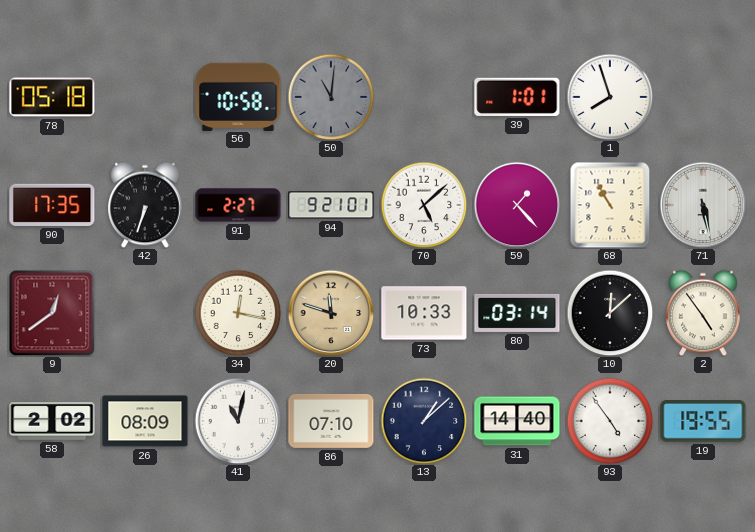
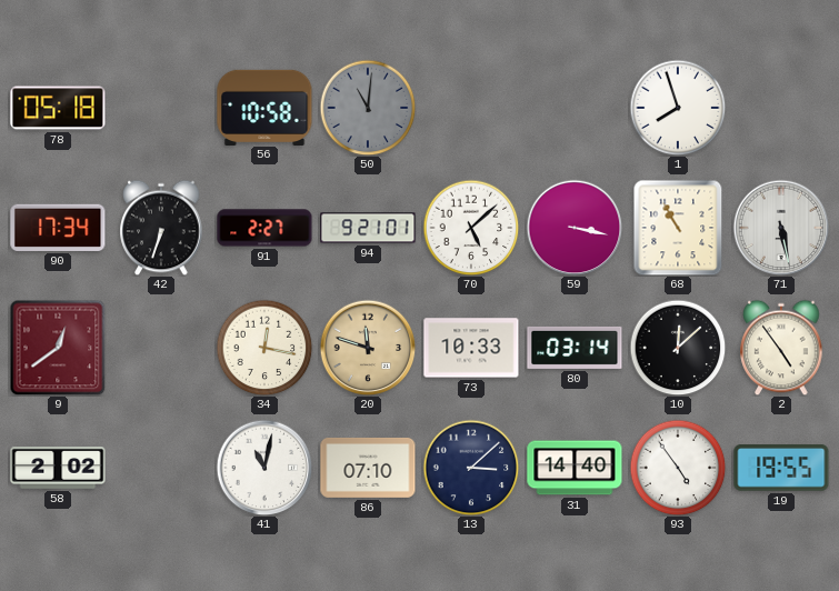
39: 1:01 -> none
90: 17:35 -> 17:34
59: 1:23 -> 3:17
26: 08:09 -> none
13: 1:08 -> 3:08
